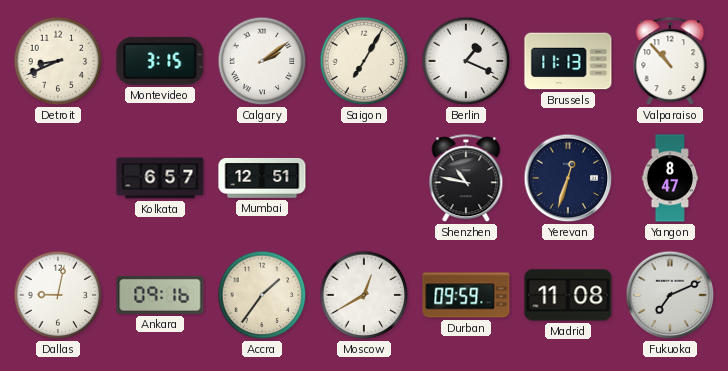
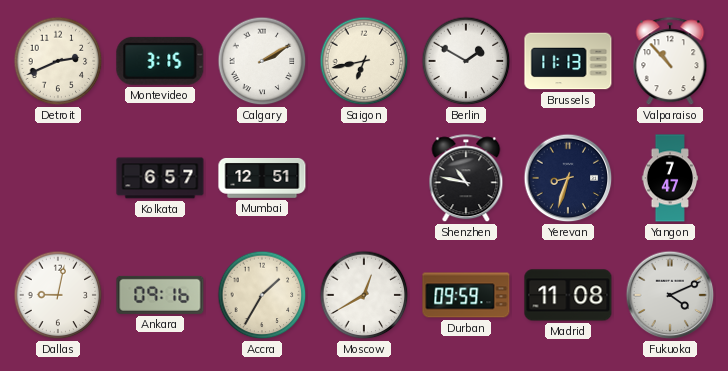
Detroit: 8:41 -> 2:41
Calgary: 2:09 -> 2:10
Saigon: 7:05 -> 6:43
Berlin: 1:19 -> 1:50
Yerevan: 12:33 -> 8:33
Yangon: 8:47 -> 7:47
Accra: 1:36 -> 1:35
Fukuoka: 7:11 -> 4:11
